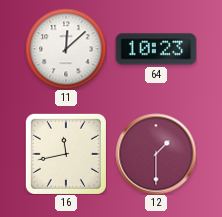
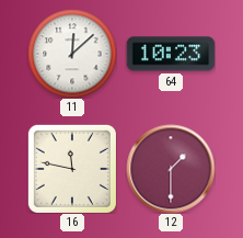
16: 11:43 -> 11:47
